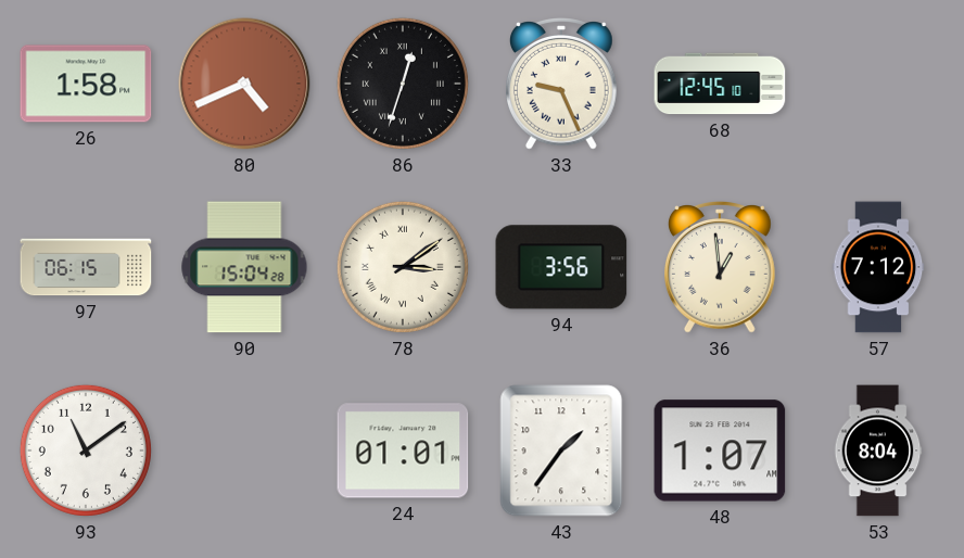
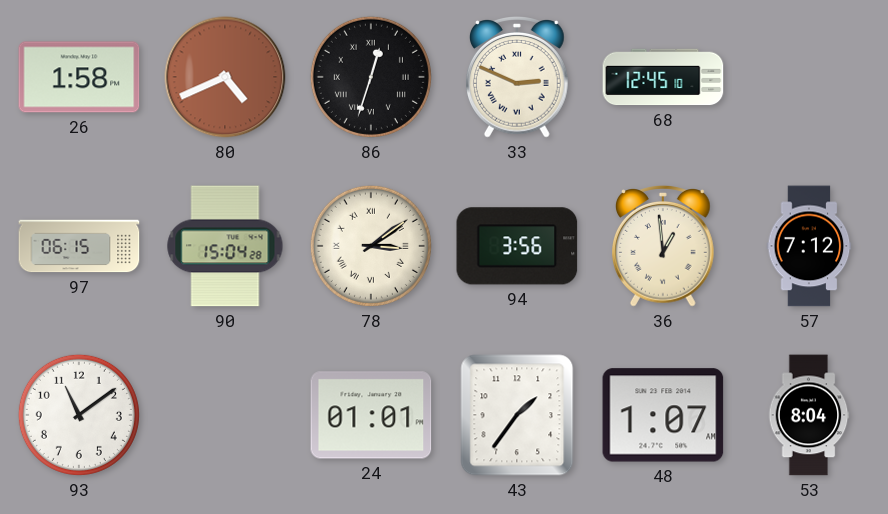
33: 9:26 -> 2:49
